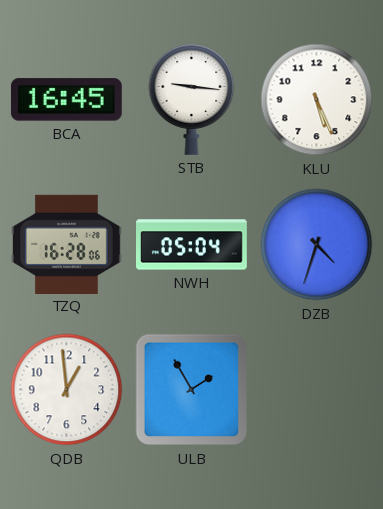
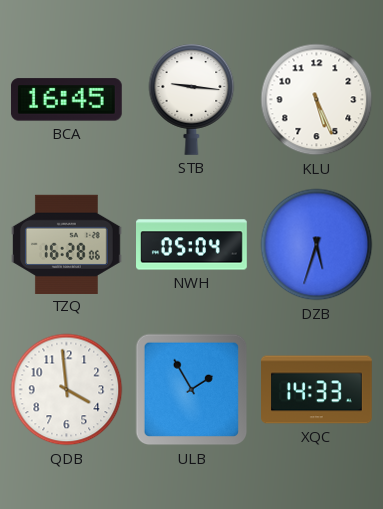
DZB: 4:33 -> 5:33
QDB: 12:59 -> 3:59
XQC: none -> 14:33
